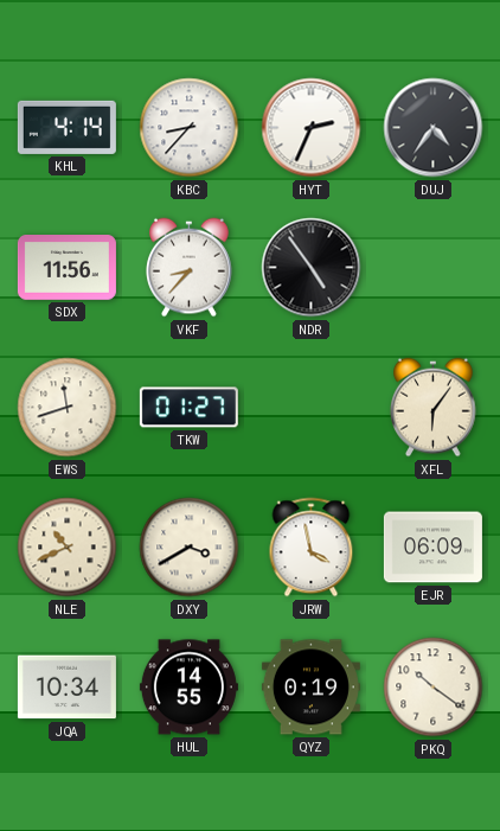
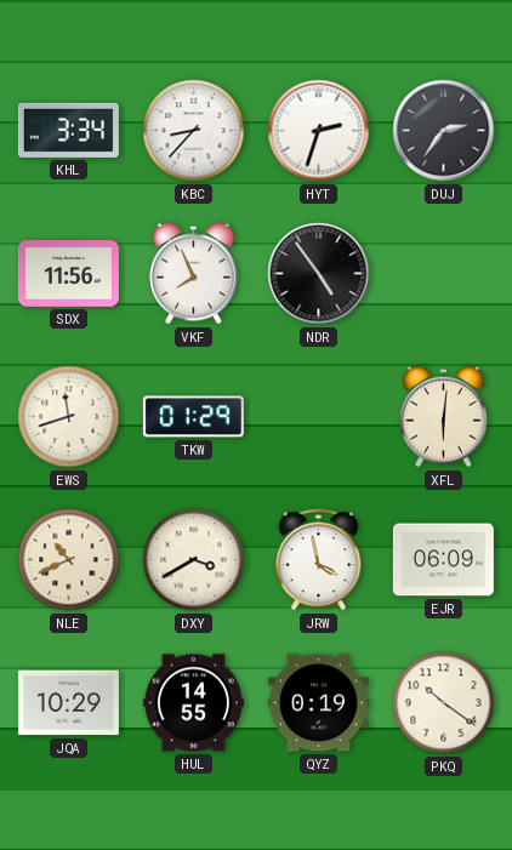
KHL: 4:14 -> 3:34
HYT: 2:34 -> 2:33
DUJ: 4:36 -> 2:36
VKF: 8:37 -> 7:56
TKW: 01:27 -> 01:29
XFL: 6:06 -> 6:01
JQA: 10:34 -> 10:29
